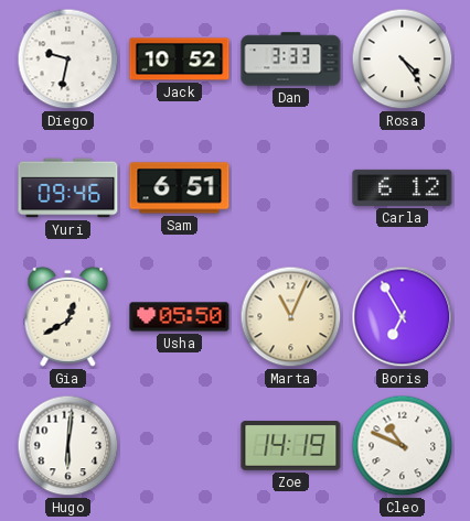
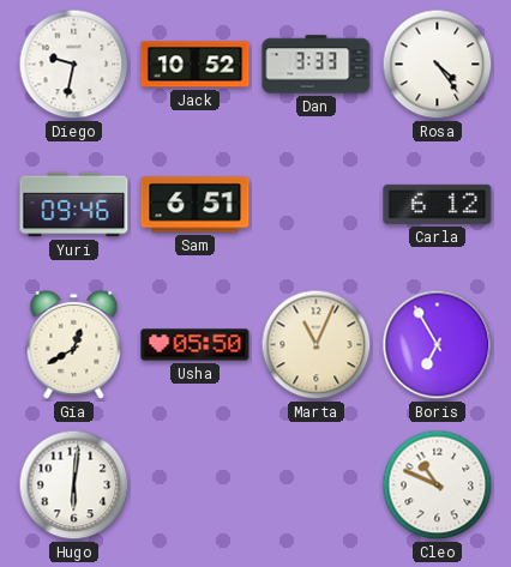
Zoe: 14:19 -> none
